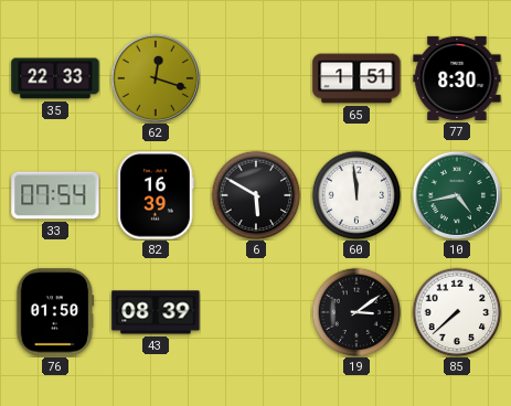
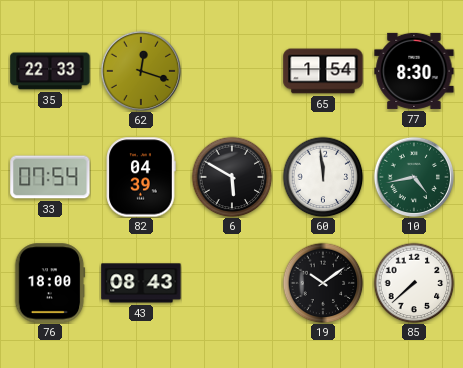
65: 1:51 -> 1:54
82: 16:39 -> 04:39
76: 01:50 -> 18:00
43: 08:39 -> 08:43
19: 3:09 -> 10:09
